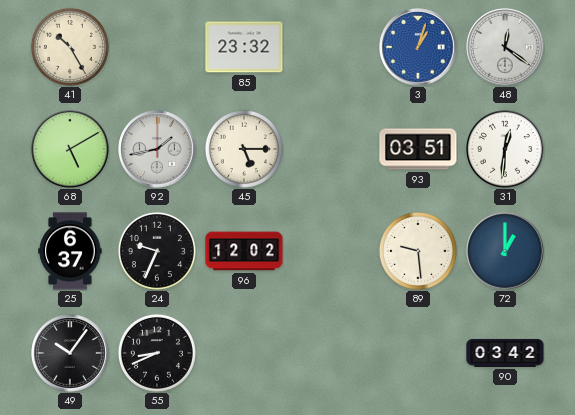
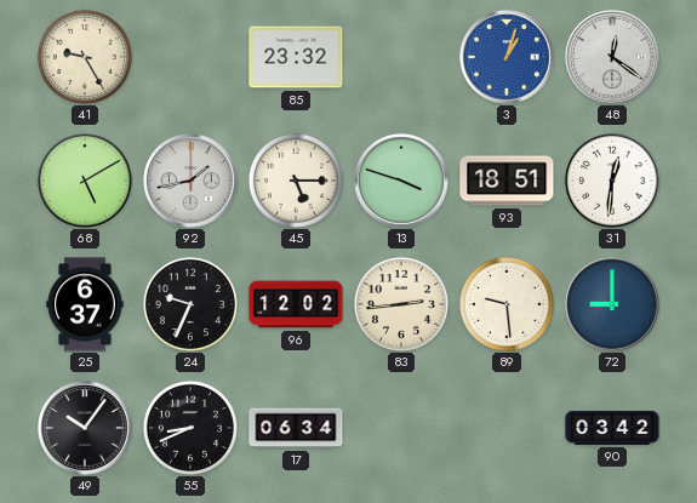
41: 10:25 -> 9:25
13: none -> 3:48
93: 03:51 -> 18:51
83: none -> 2:44
72: 1:00 -> 9:00
17: none -> 06:34
